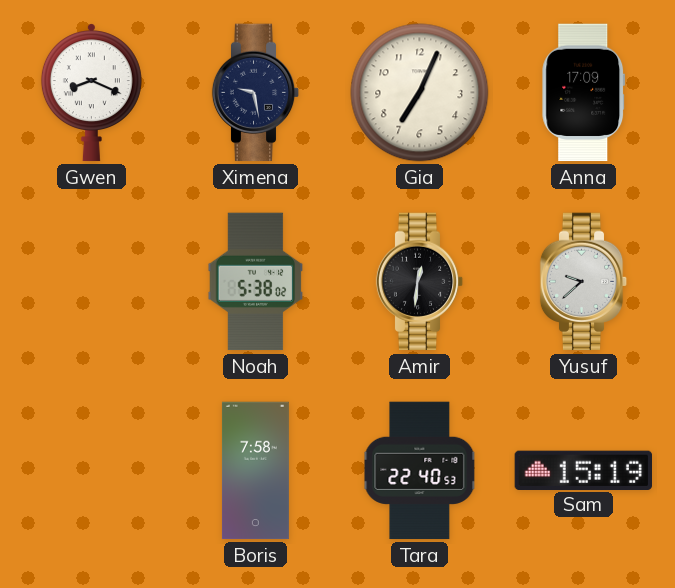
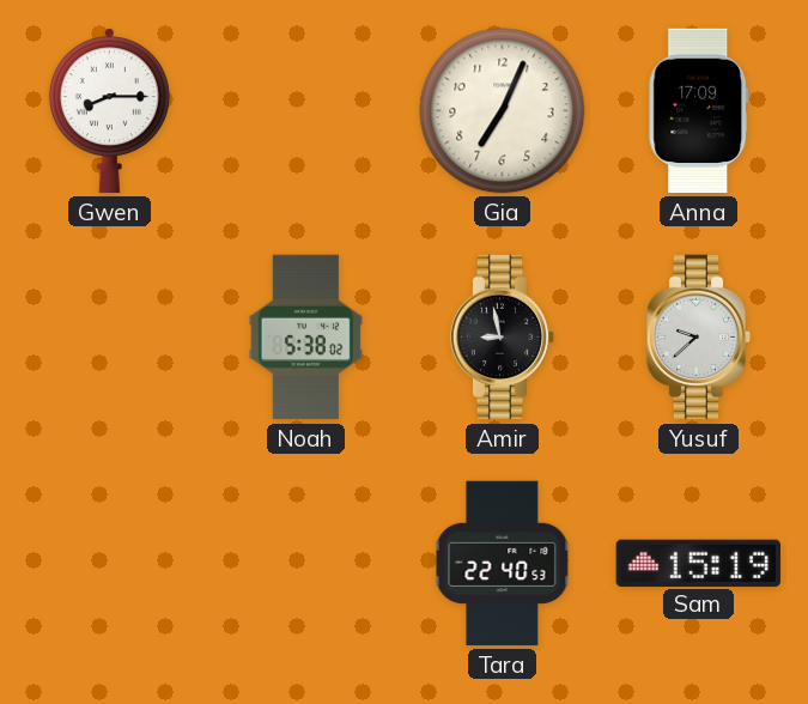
Gwen: 8:19 -> 8:15
Ximena: 9:28 -> none
Amir: 12:31 -> 8:58
Boris: 7:58 -> none
